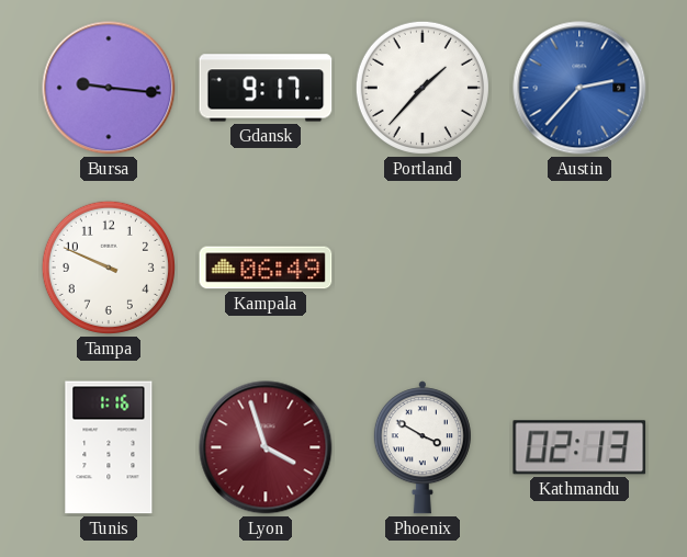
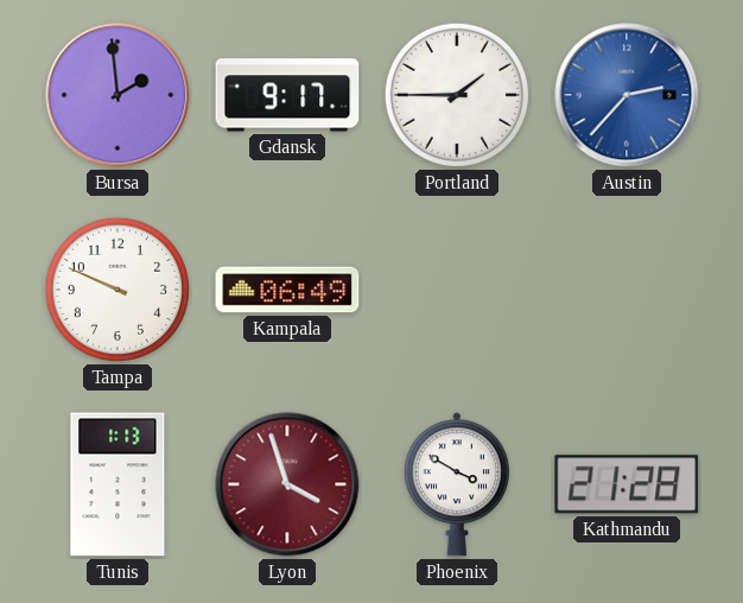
Bursa: 9:16 -> 1:59
Portland: 1:37 -> 1:45
Tunis: 1:16 -> 1:13
Kathmandu: 02:13 -> 21:28
